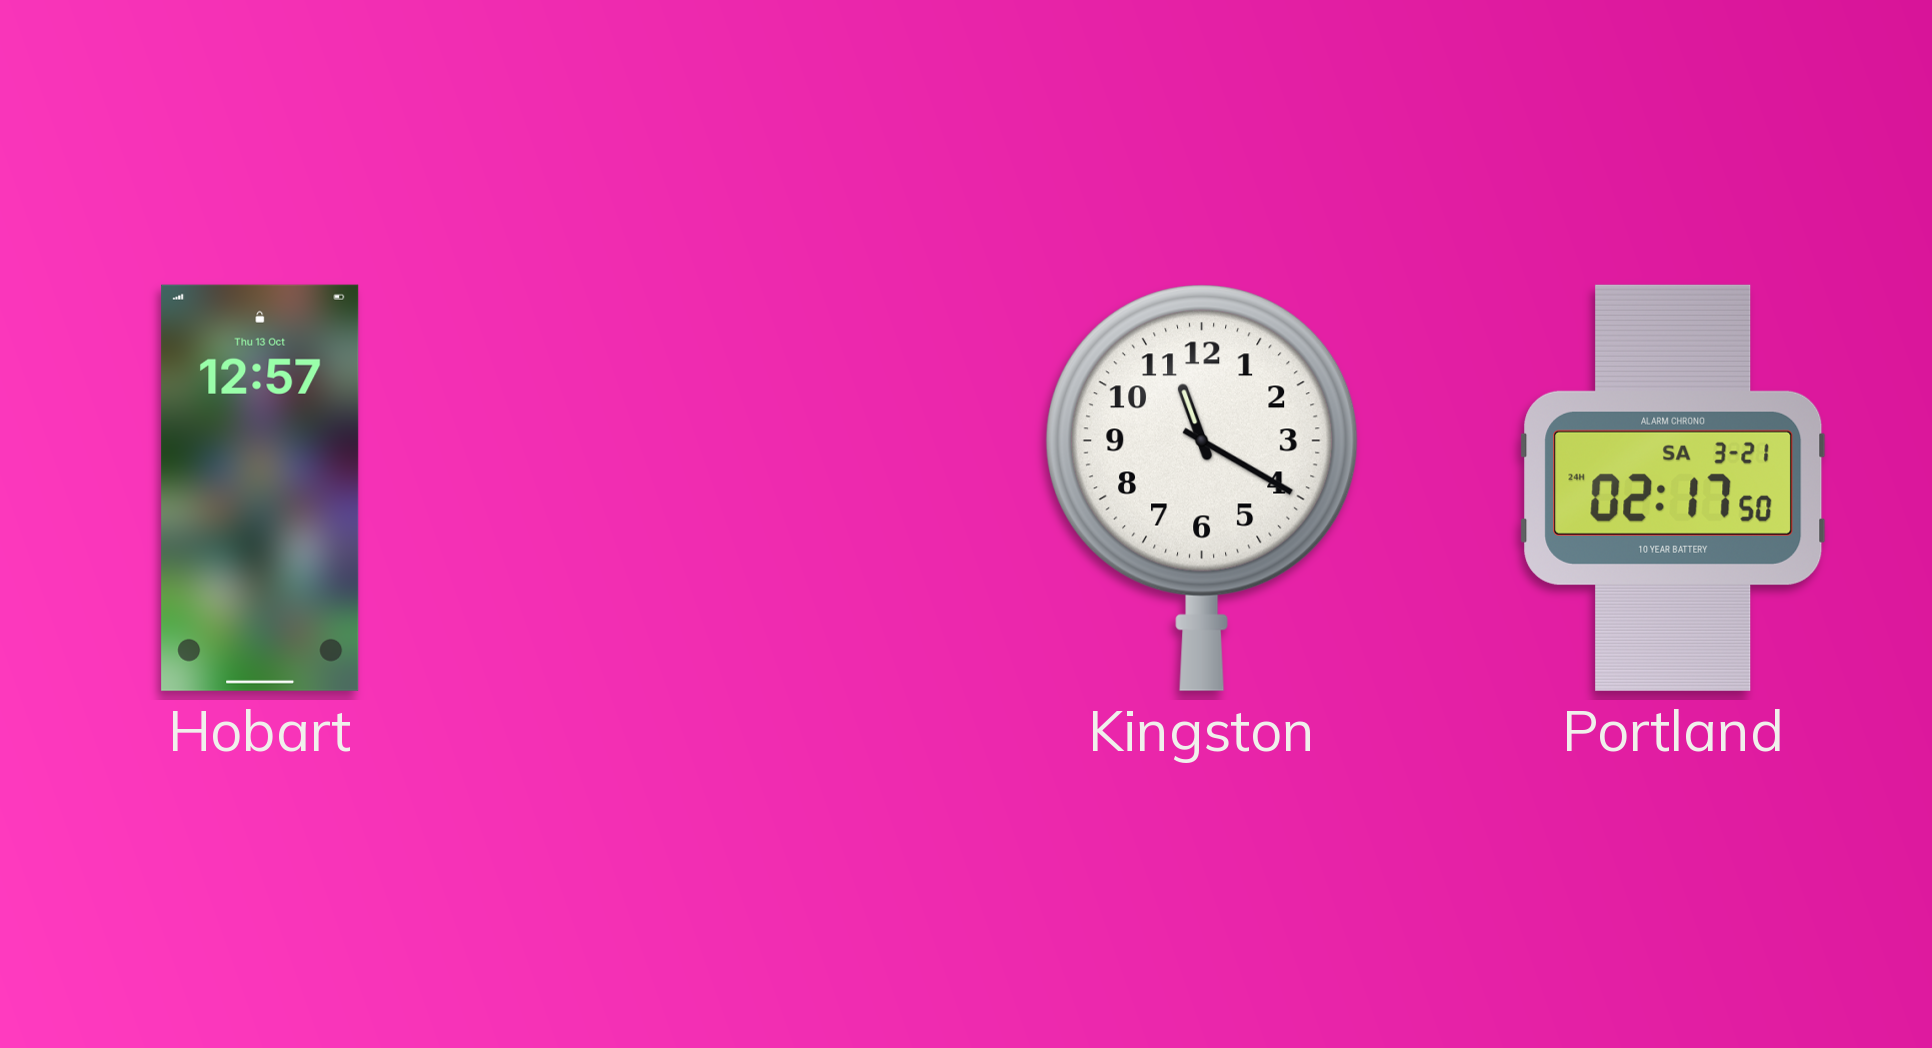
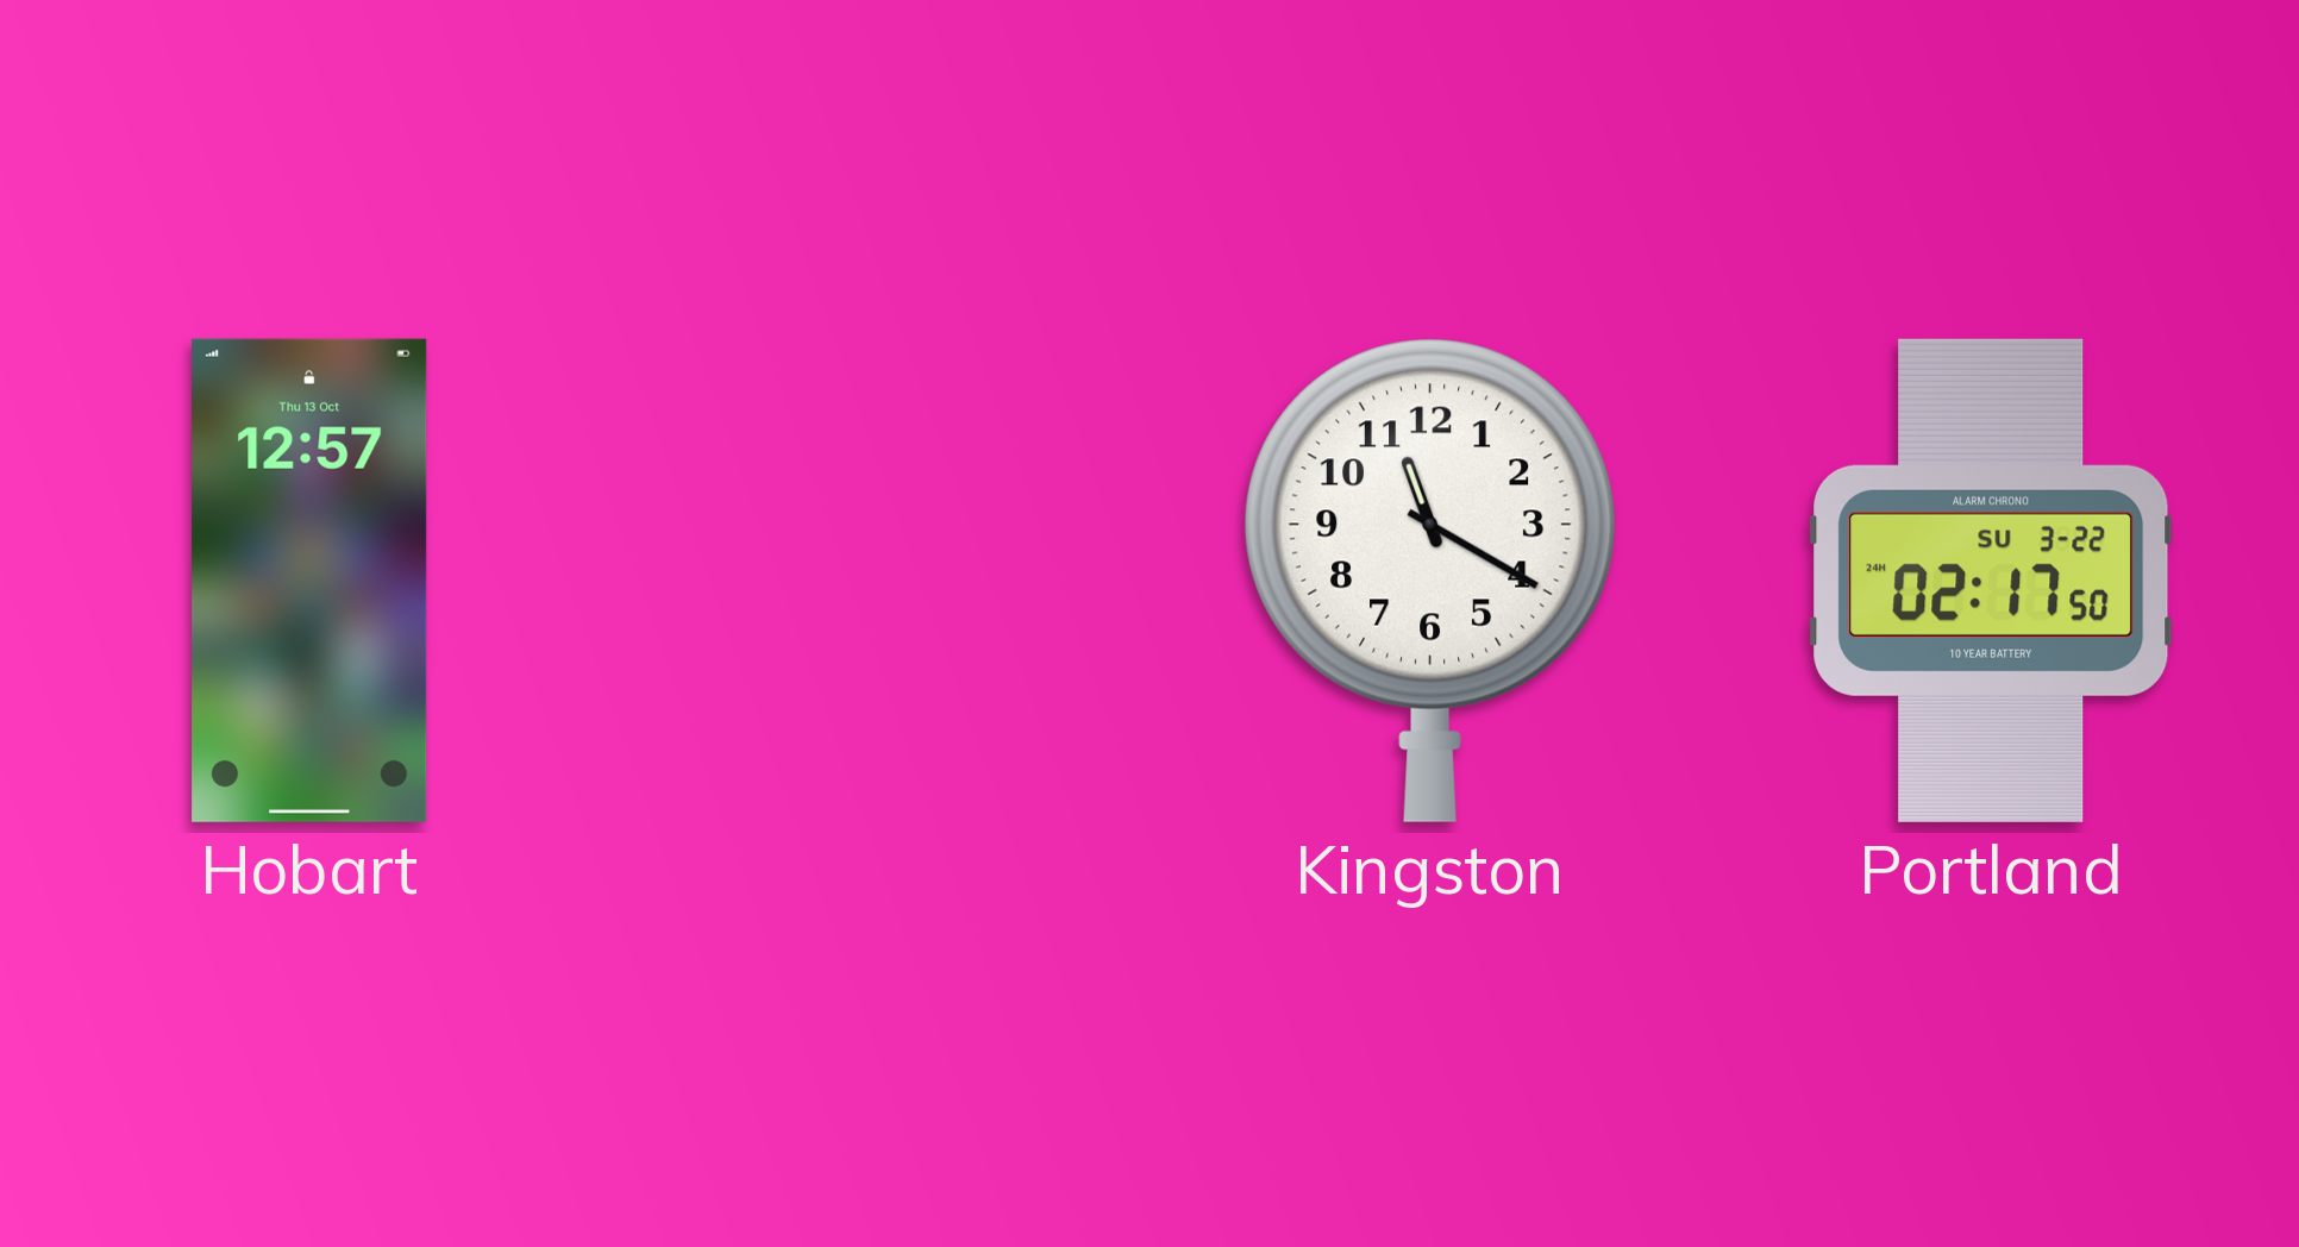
Portland date: SA 3-21 -> SU 3-22
